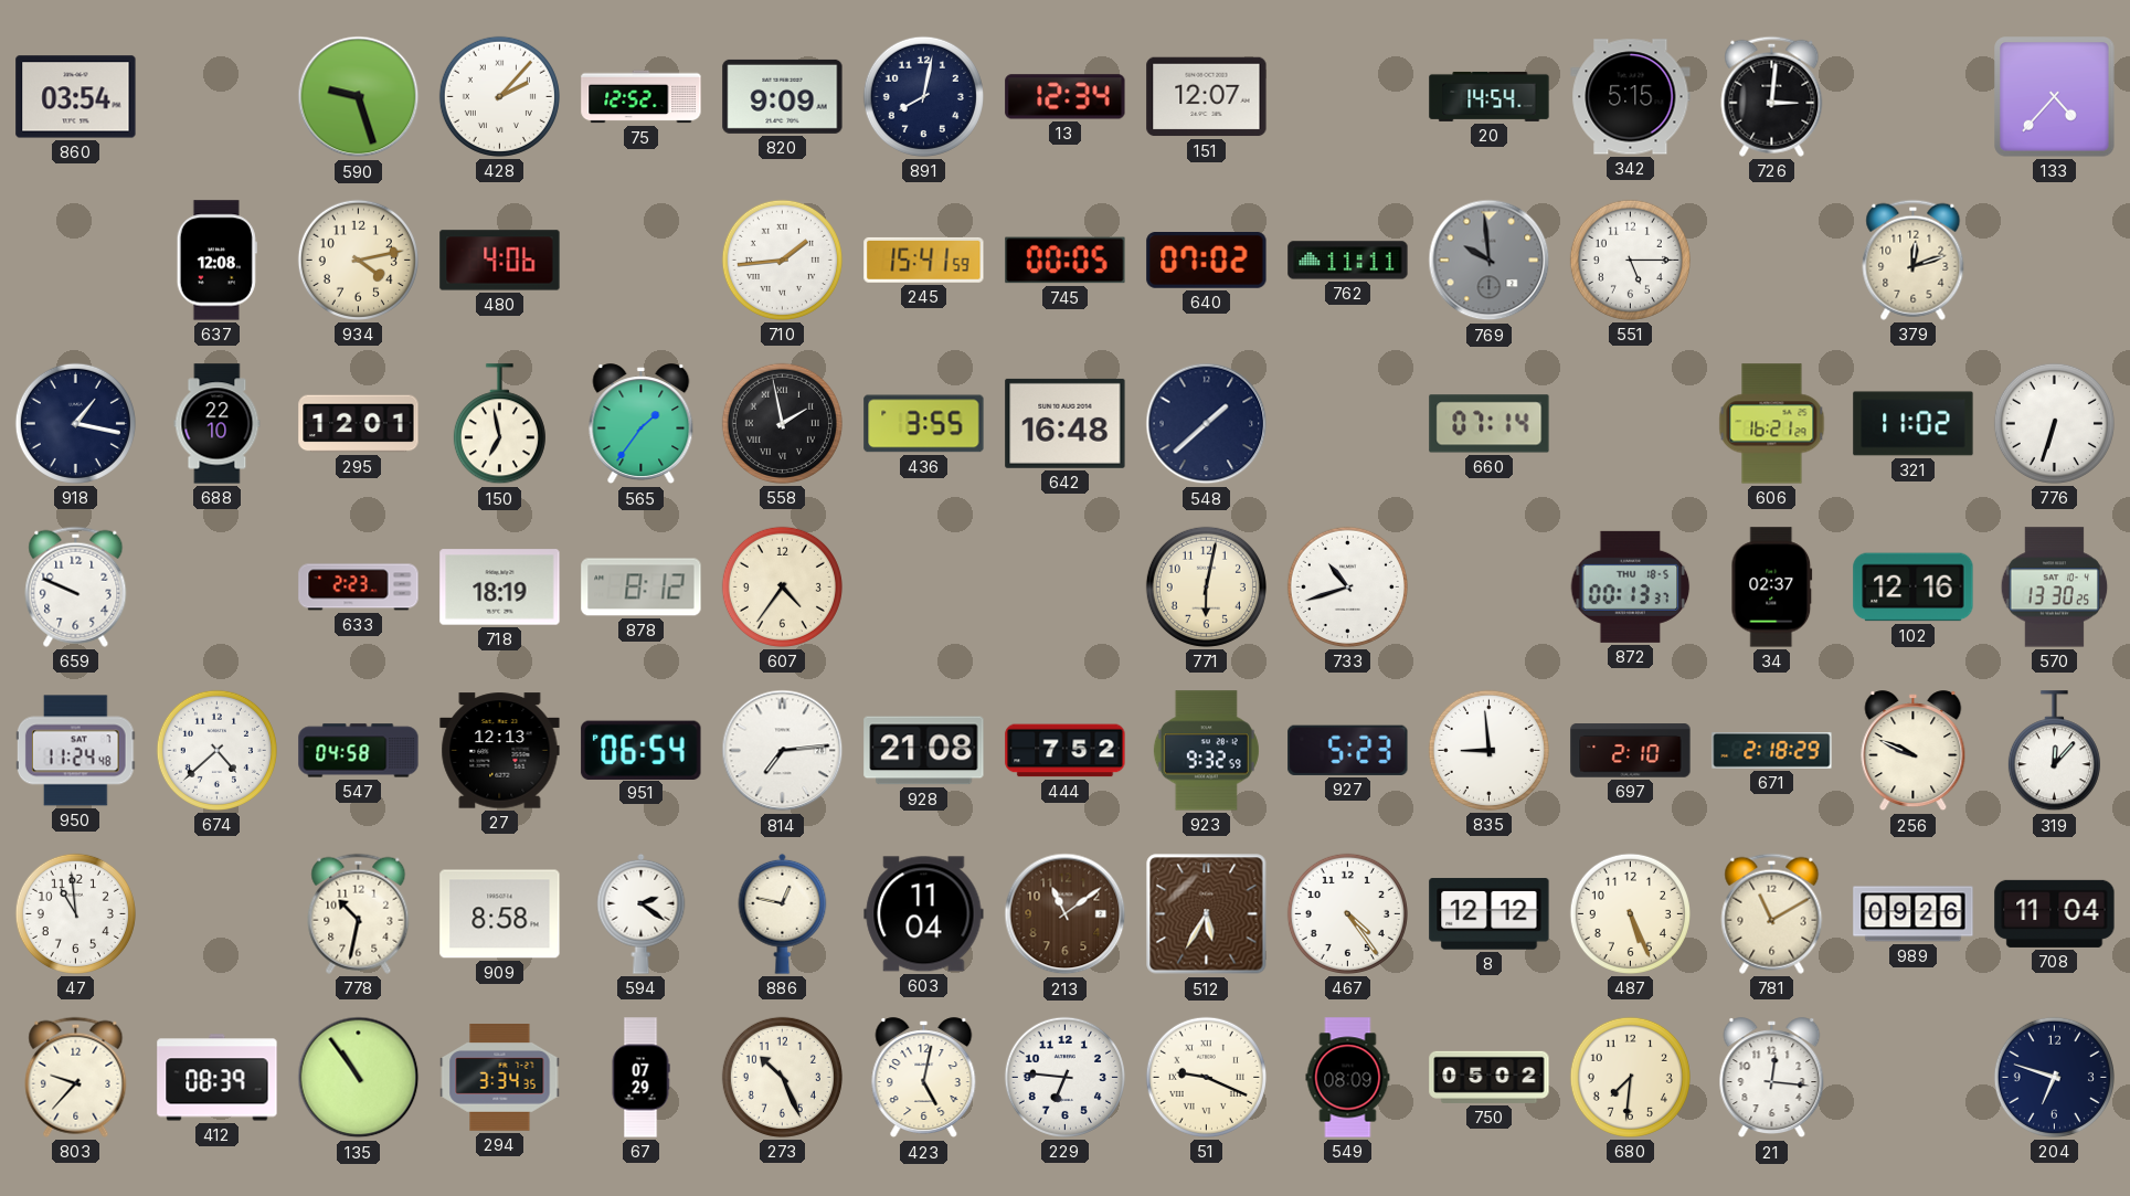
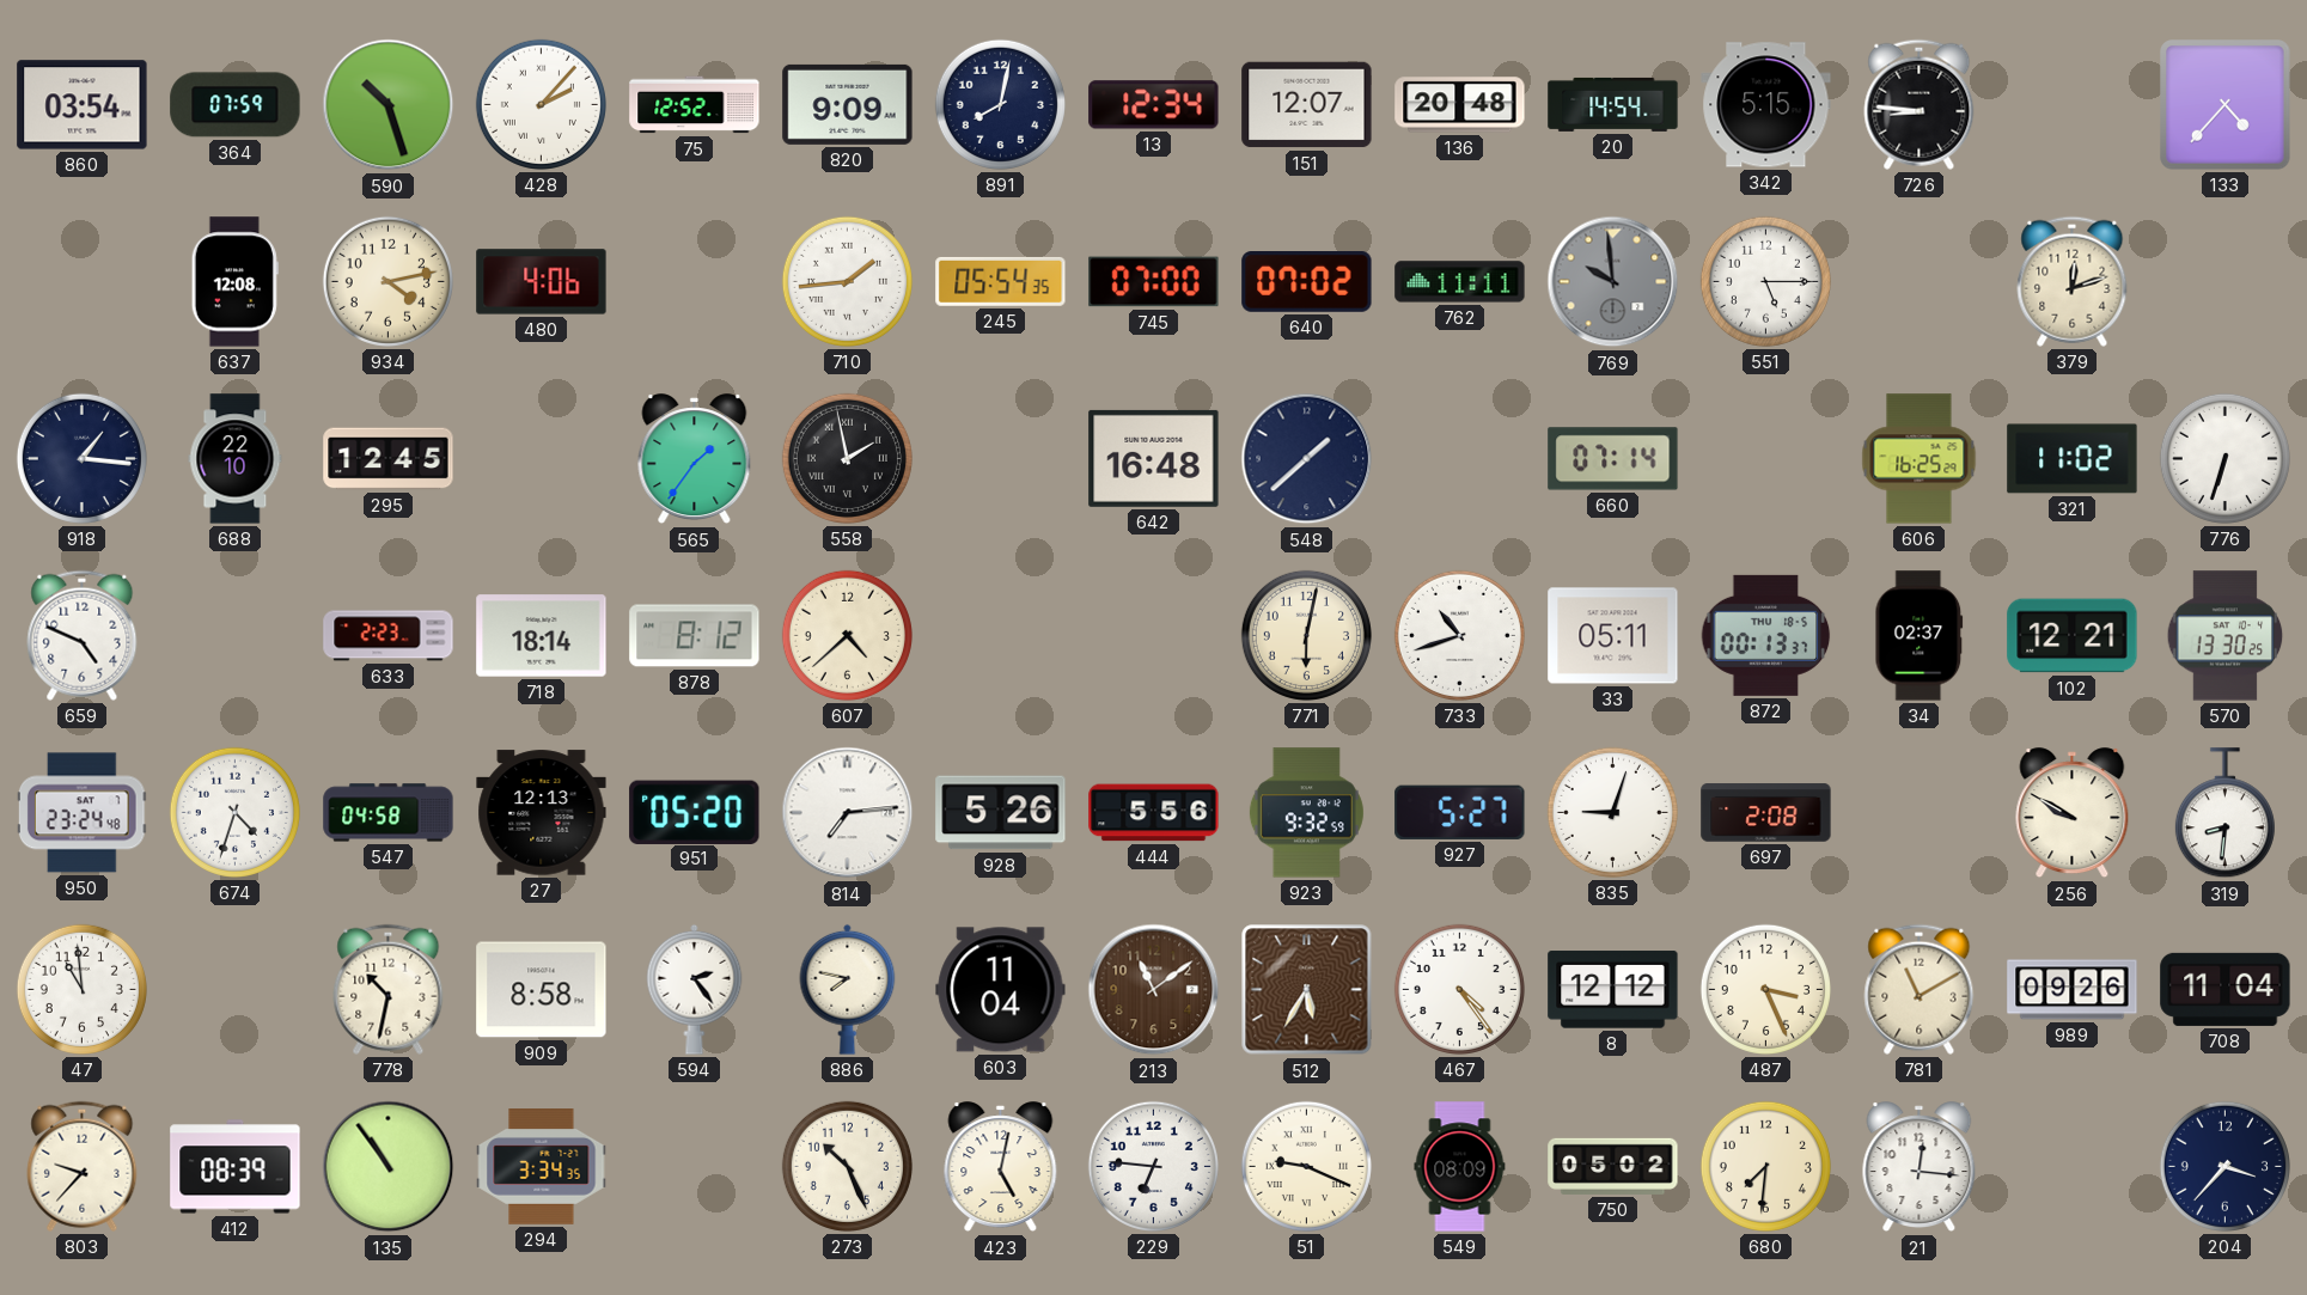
364: none -> 07:59
590: 9:27 -> 10:27
136: none -> 20:48
726: 3:01 -> 8:46
245: 15:41 -> 05:54
745: 00:05 -> 07:00
918: 1:17 -> 1:16
295: 12:01 -> 12:45
150: 6:58 -> none
436: 3:55 -> none
606: 16:21 -> 16:25
659: 9:49 -> 4:49
718: 18:19 -> 18:14
607: 4:36 -> 4:38
33: none -> 05:11
102: 12:16 -> 12:21
950: 11:24 -> 23:24
674: 4:38 -> 4:33
951: 06:54 -> 05:20
928: 21:08 -> 5:26
444: 7:52 -> 5:56
927: 5:23 -> 5:27
835: 8:59 -> 9:03
697: 2:10 -> 2:08
671: 2:18 -> none
256: 9:49 -> 9:50
319: 12:07 -> 8:31
594: 2:21 -> 2:24
886: 12:47 -> 7:47
487: 5:26 -> 3:26
67: 07:29 -> none
204: 6:48 -> 3:37
